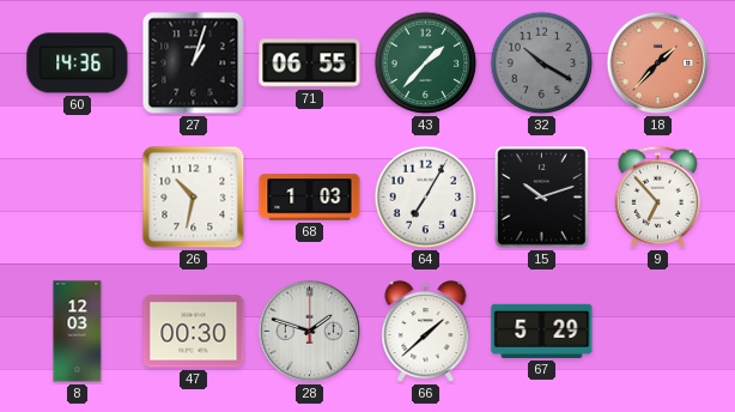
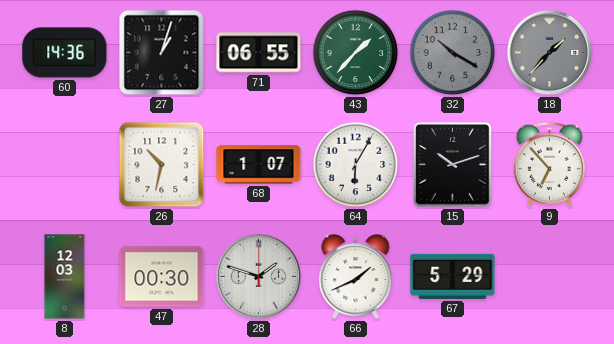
18 dial: salmon -> grey
68: 1:03 -> 1:07
64: 7:05 -> 6:05
66: 1:38 -> 1:41
